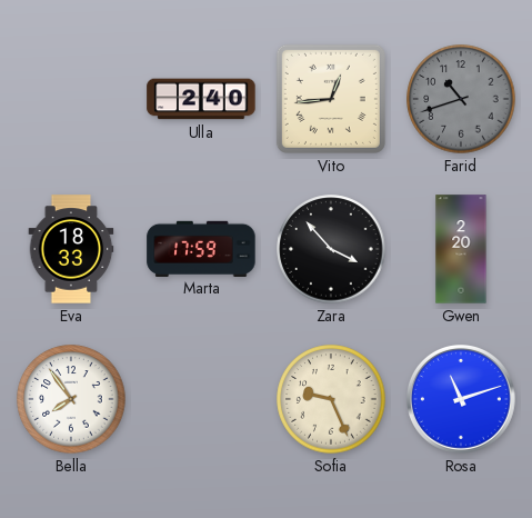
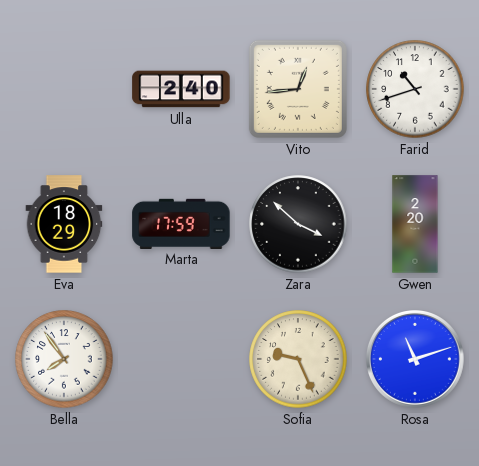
Farid dial: grey -> white
Eva: 18:33 -> 18:29
Zara: 3:53 -> 3:52
